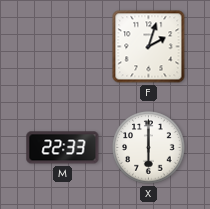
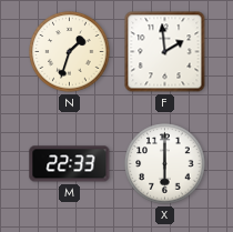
N: none -> 1:33
F: 2:03 -> 1:59
